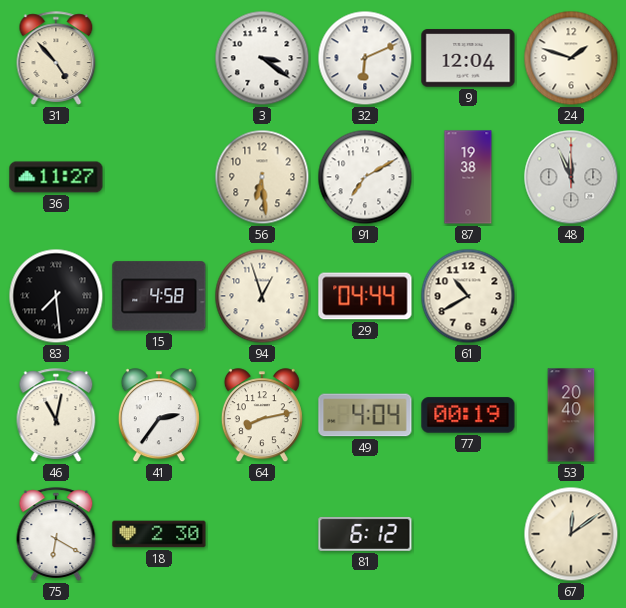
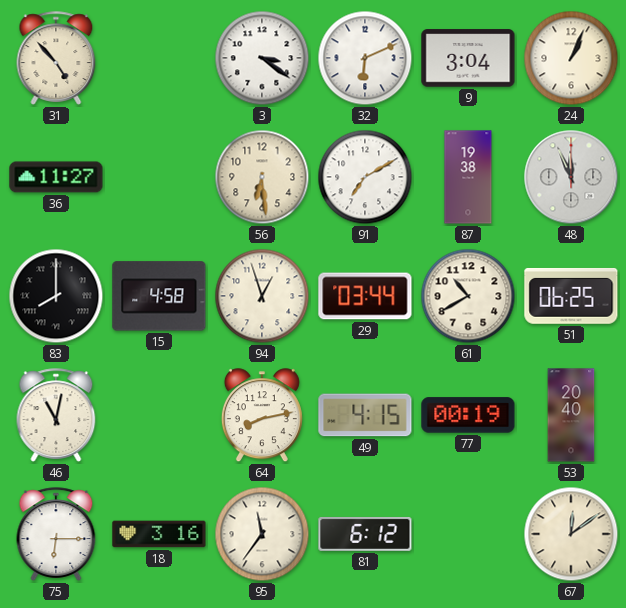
9: 12:04 -> 3:04
24: 1:48 -> 1:04
83: 7:29 -> 8:00
29: 04:44 -> 03:44
51: none -> 06:25
41: 2:36 -> none
49: 4:04 -> 4:15
75: 6:20 -> 6:15
18: 2:30 -> 3:16
95: none -> 11:36
